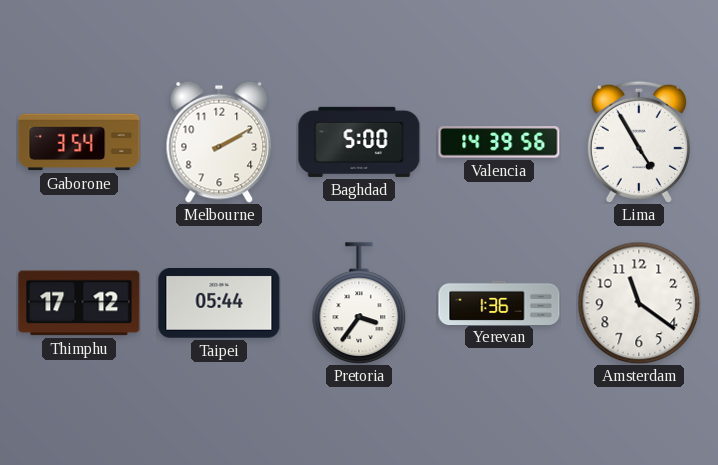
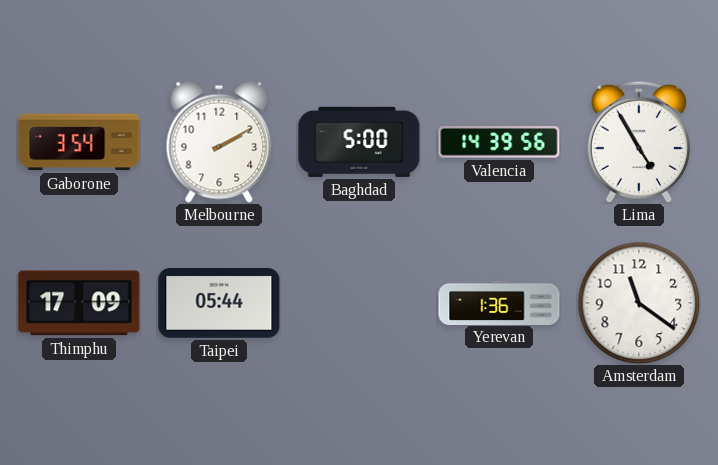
Thimphu: 17:12 -> 17:09
Pretoria: 3:36 -> none
